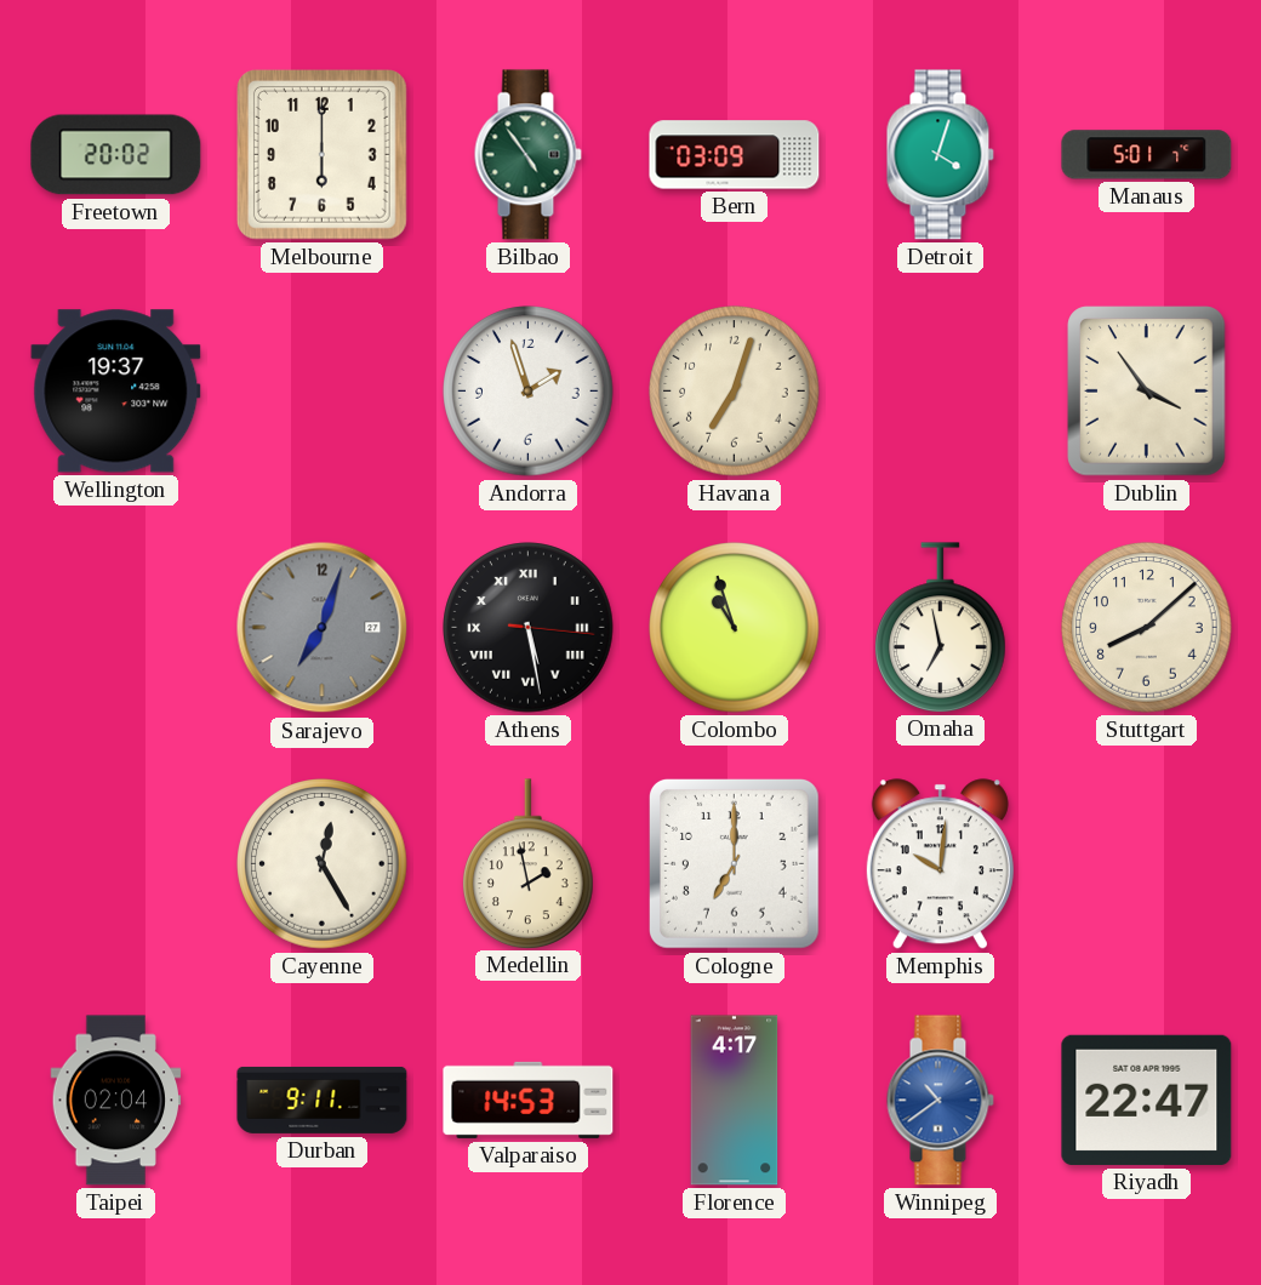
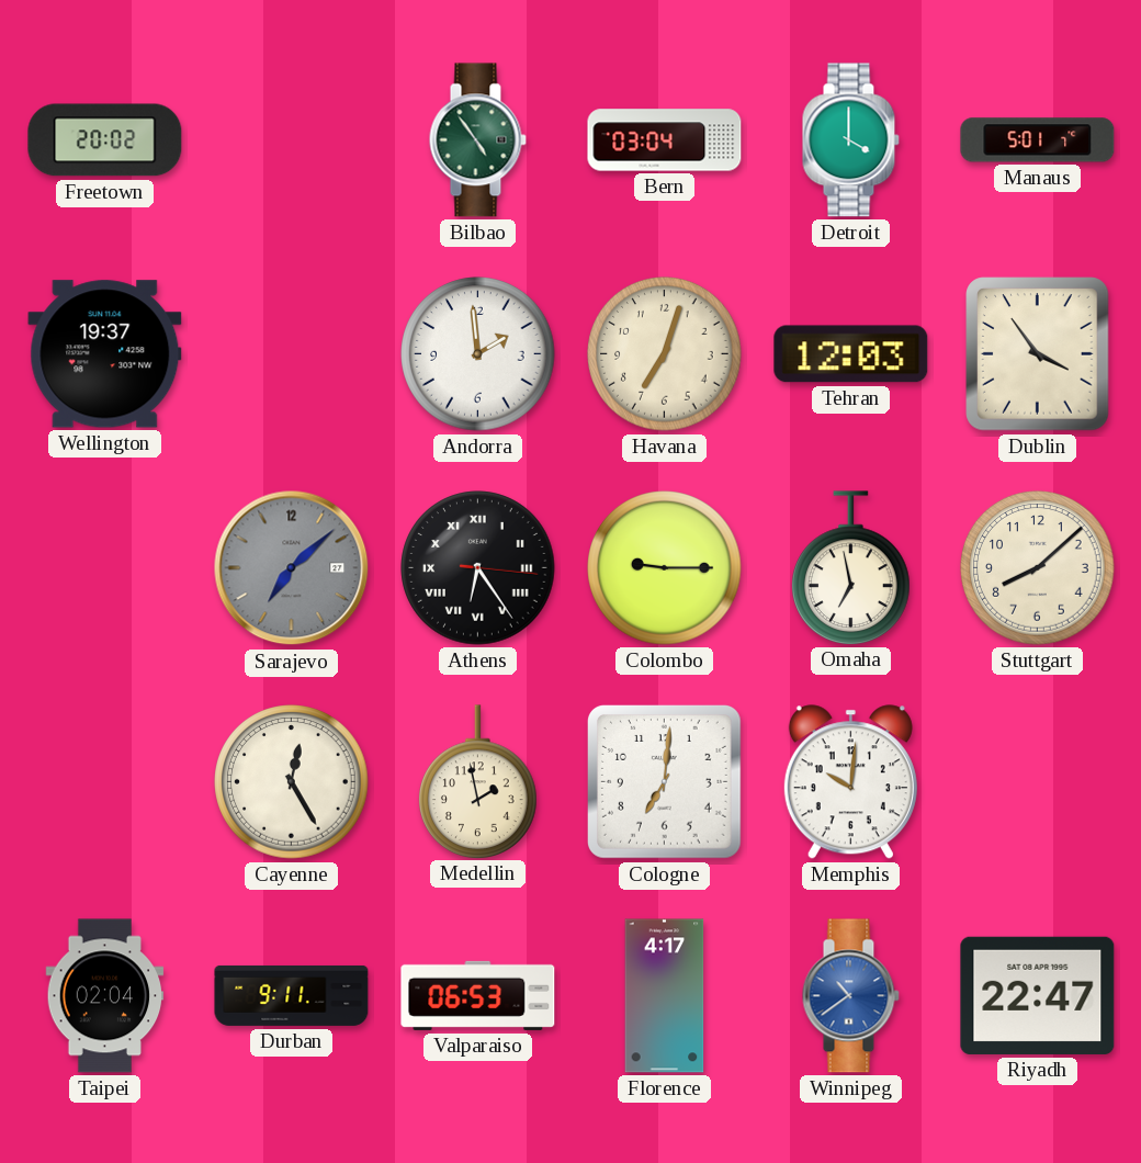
Melbourne: 6:00 -> none
Bern: 03:09 -> 03:04
Detroit: 4:03 -> 4:00
Andorra: 1:57 -> 1:59
Tehran: none -> 12:03
Sarajevo: 7:03 -> 7:08
Athens: 5:28 -> 6:24
Colombo: 10:57 -> 9:15
Cologne: 7:00 -> 7:01
Valparaiso: 14:53 -> 06:53
